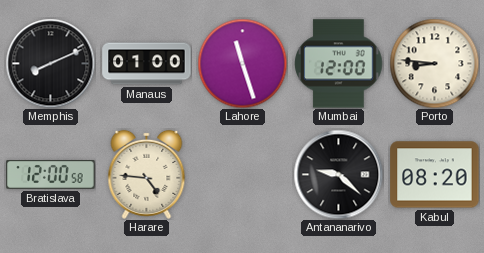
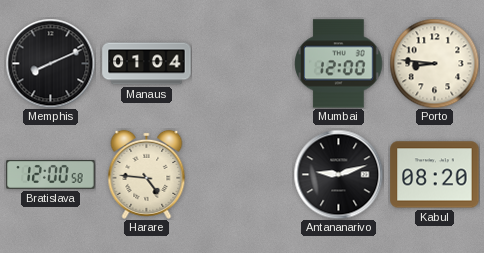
Manaus: 01:00 -> 01:04
Lahore: 11:27 -> none
Antananarivo: 9:22 -> 9:12
